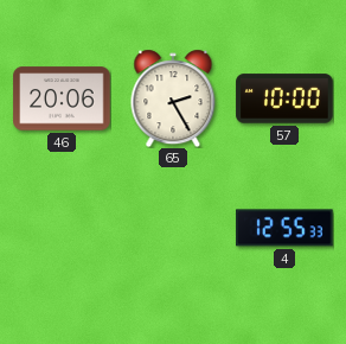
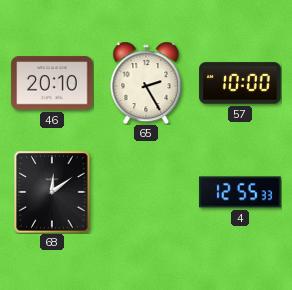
46: 20:06 -> 20:10
68: none -> 12:09
